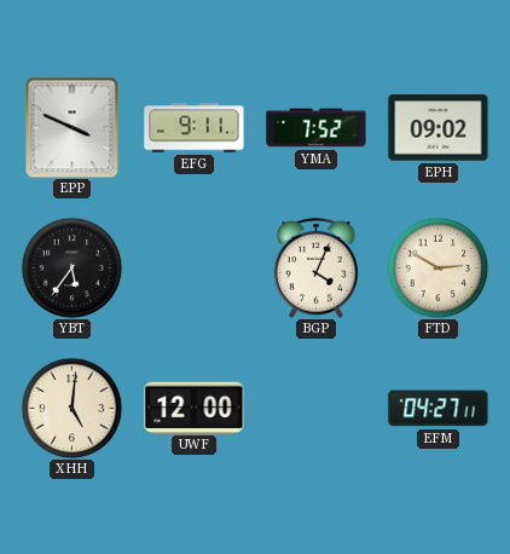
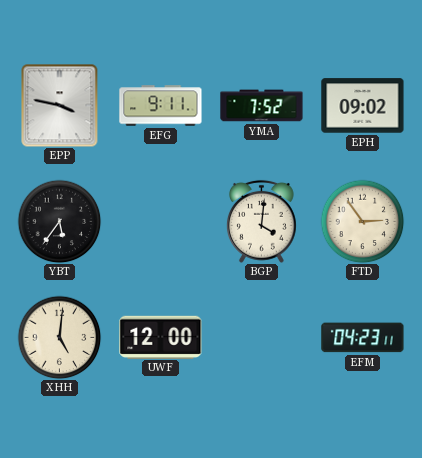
EPP: 3:49 -> 3:47
BGP: 4:04 -> 4:01
FTD: 2:50 -> 2:54
EFM: 04:27 -> 04:23
